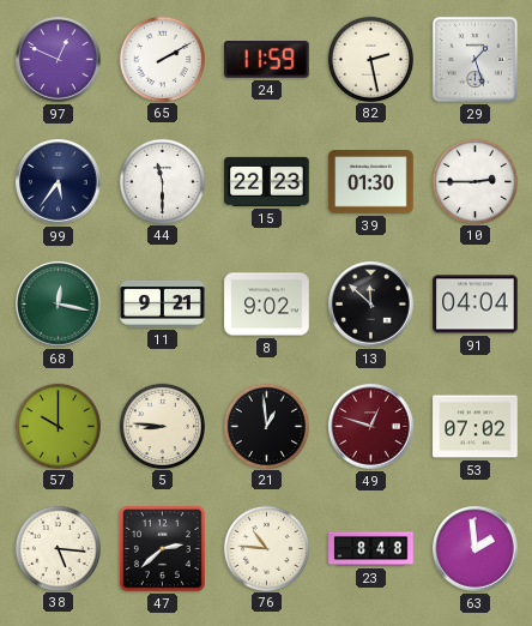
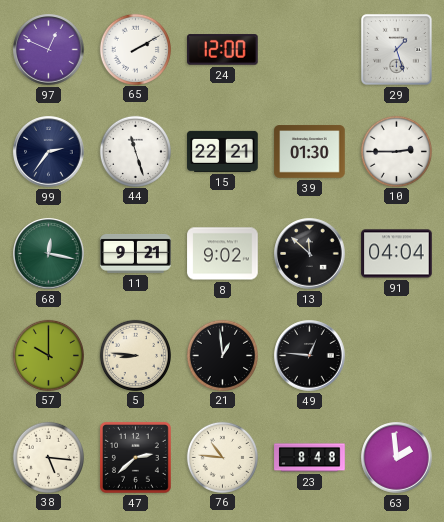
24: 11:59 -> 12:00
82: 2:28 -> none
99: 5:36 -> 2:36
44: 11:30 -> 11:27
15: 22:23 -> 22:21
49: 12:48 -> 12:46
49 dial: burgundy -> black
53: 07:02 -> none
